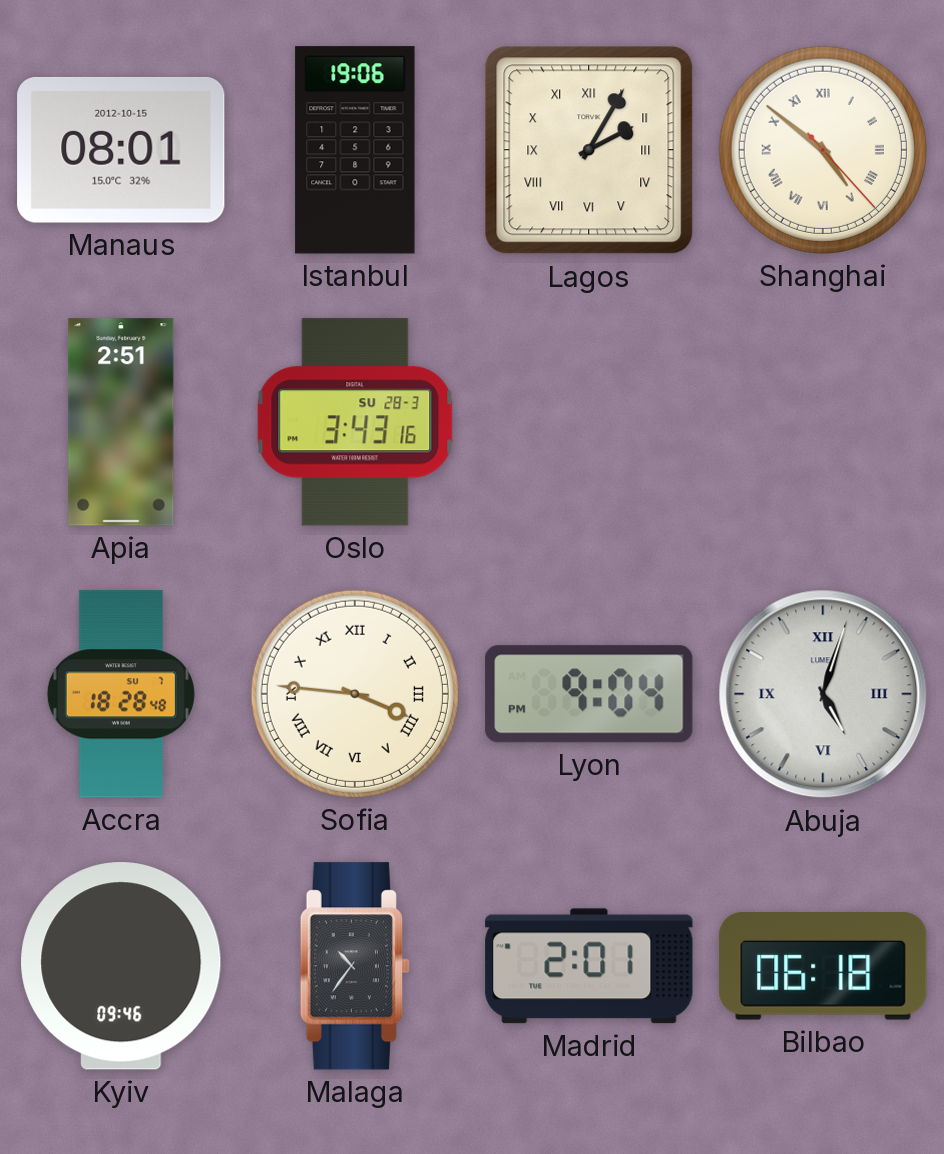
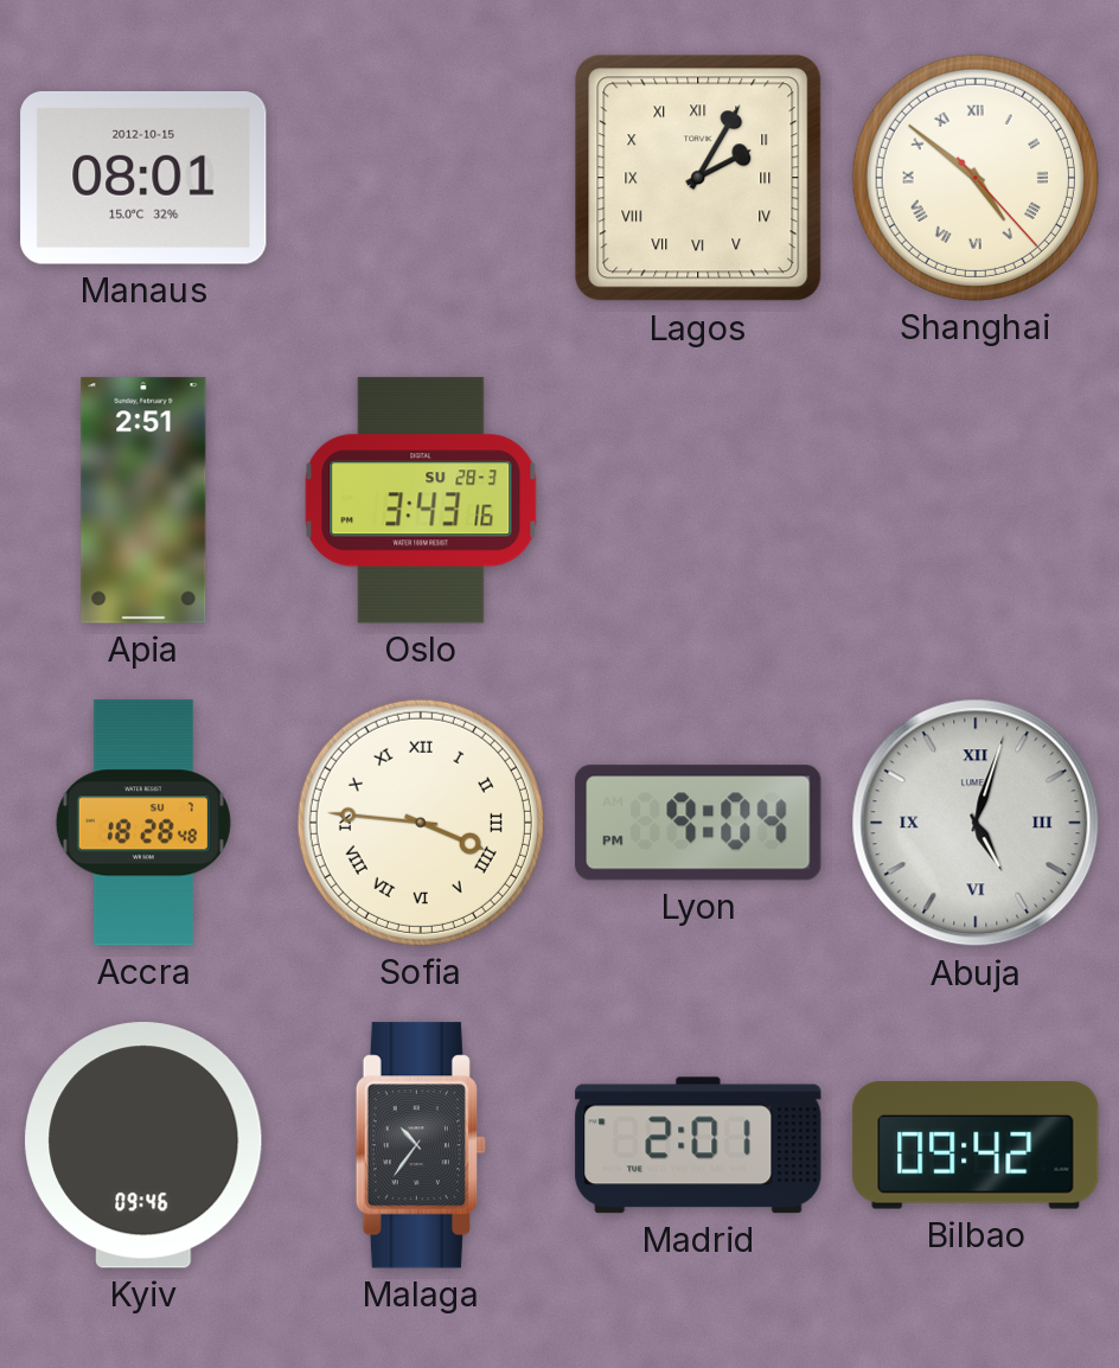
Istanbul: 19:06 -> none
Bilbao: 06:18 -> 09:42
